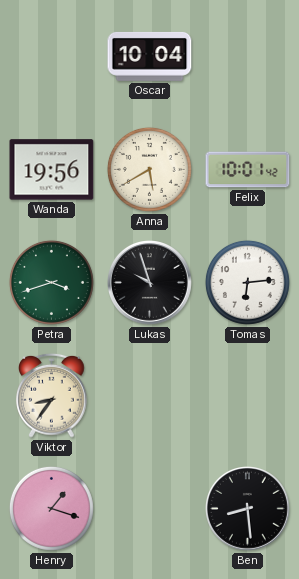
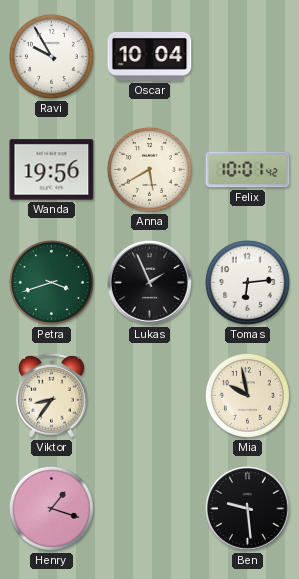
Ravi: none -> 9:55
Lukas: 9:57 -> 1:56
Mia: none -> 9:58
Ben: 8:29 -> 9:29
